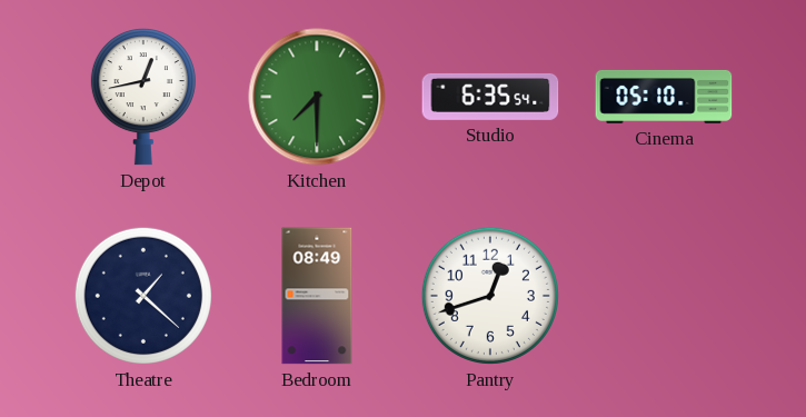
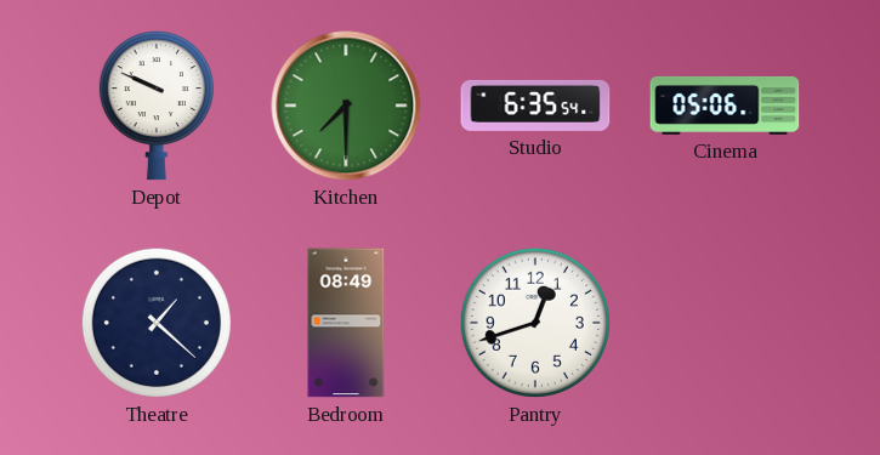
Depot: 12:43 -> 9:49
Cinema: 05:10 -> 05:06
